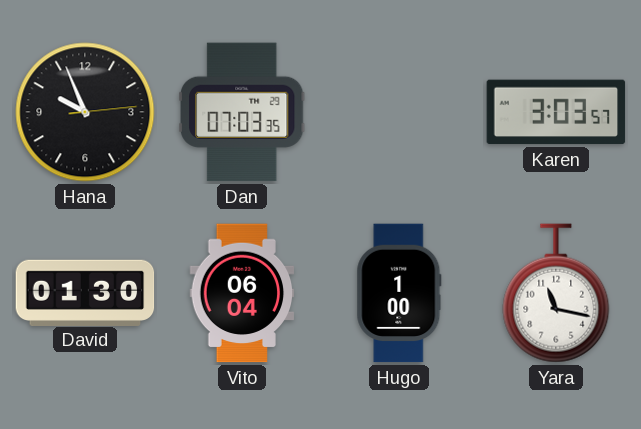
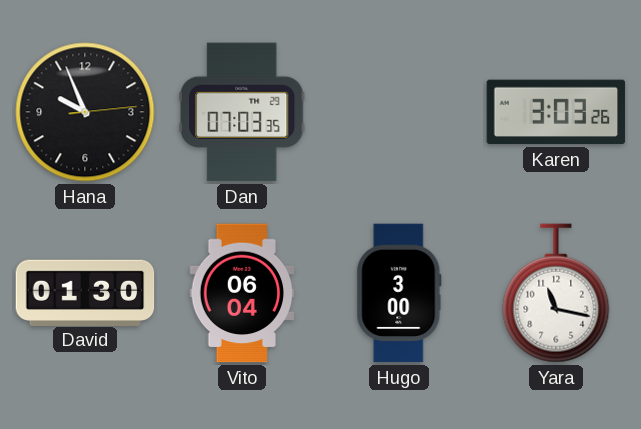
Karen: 3:03:57 -> 3:03:26
Hugo: 1:00 -> 3:00
